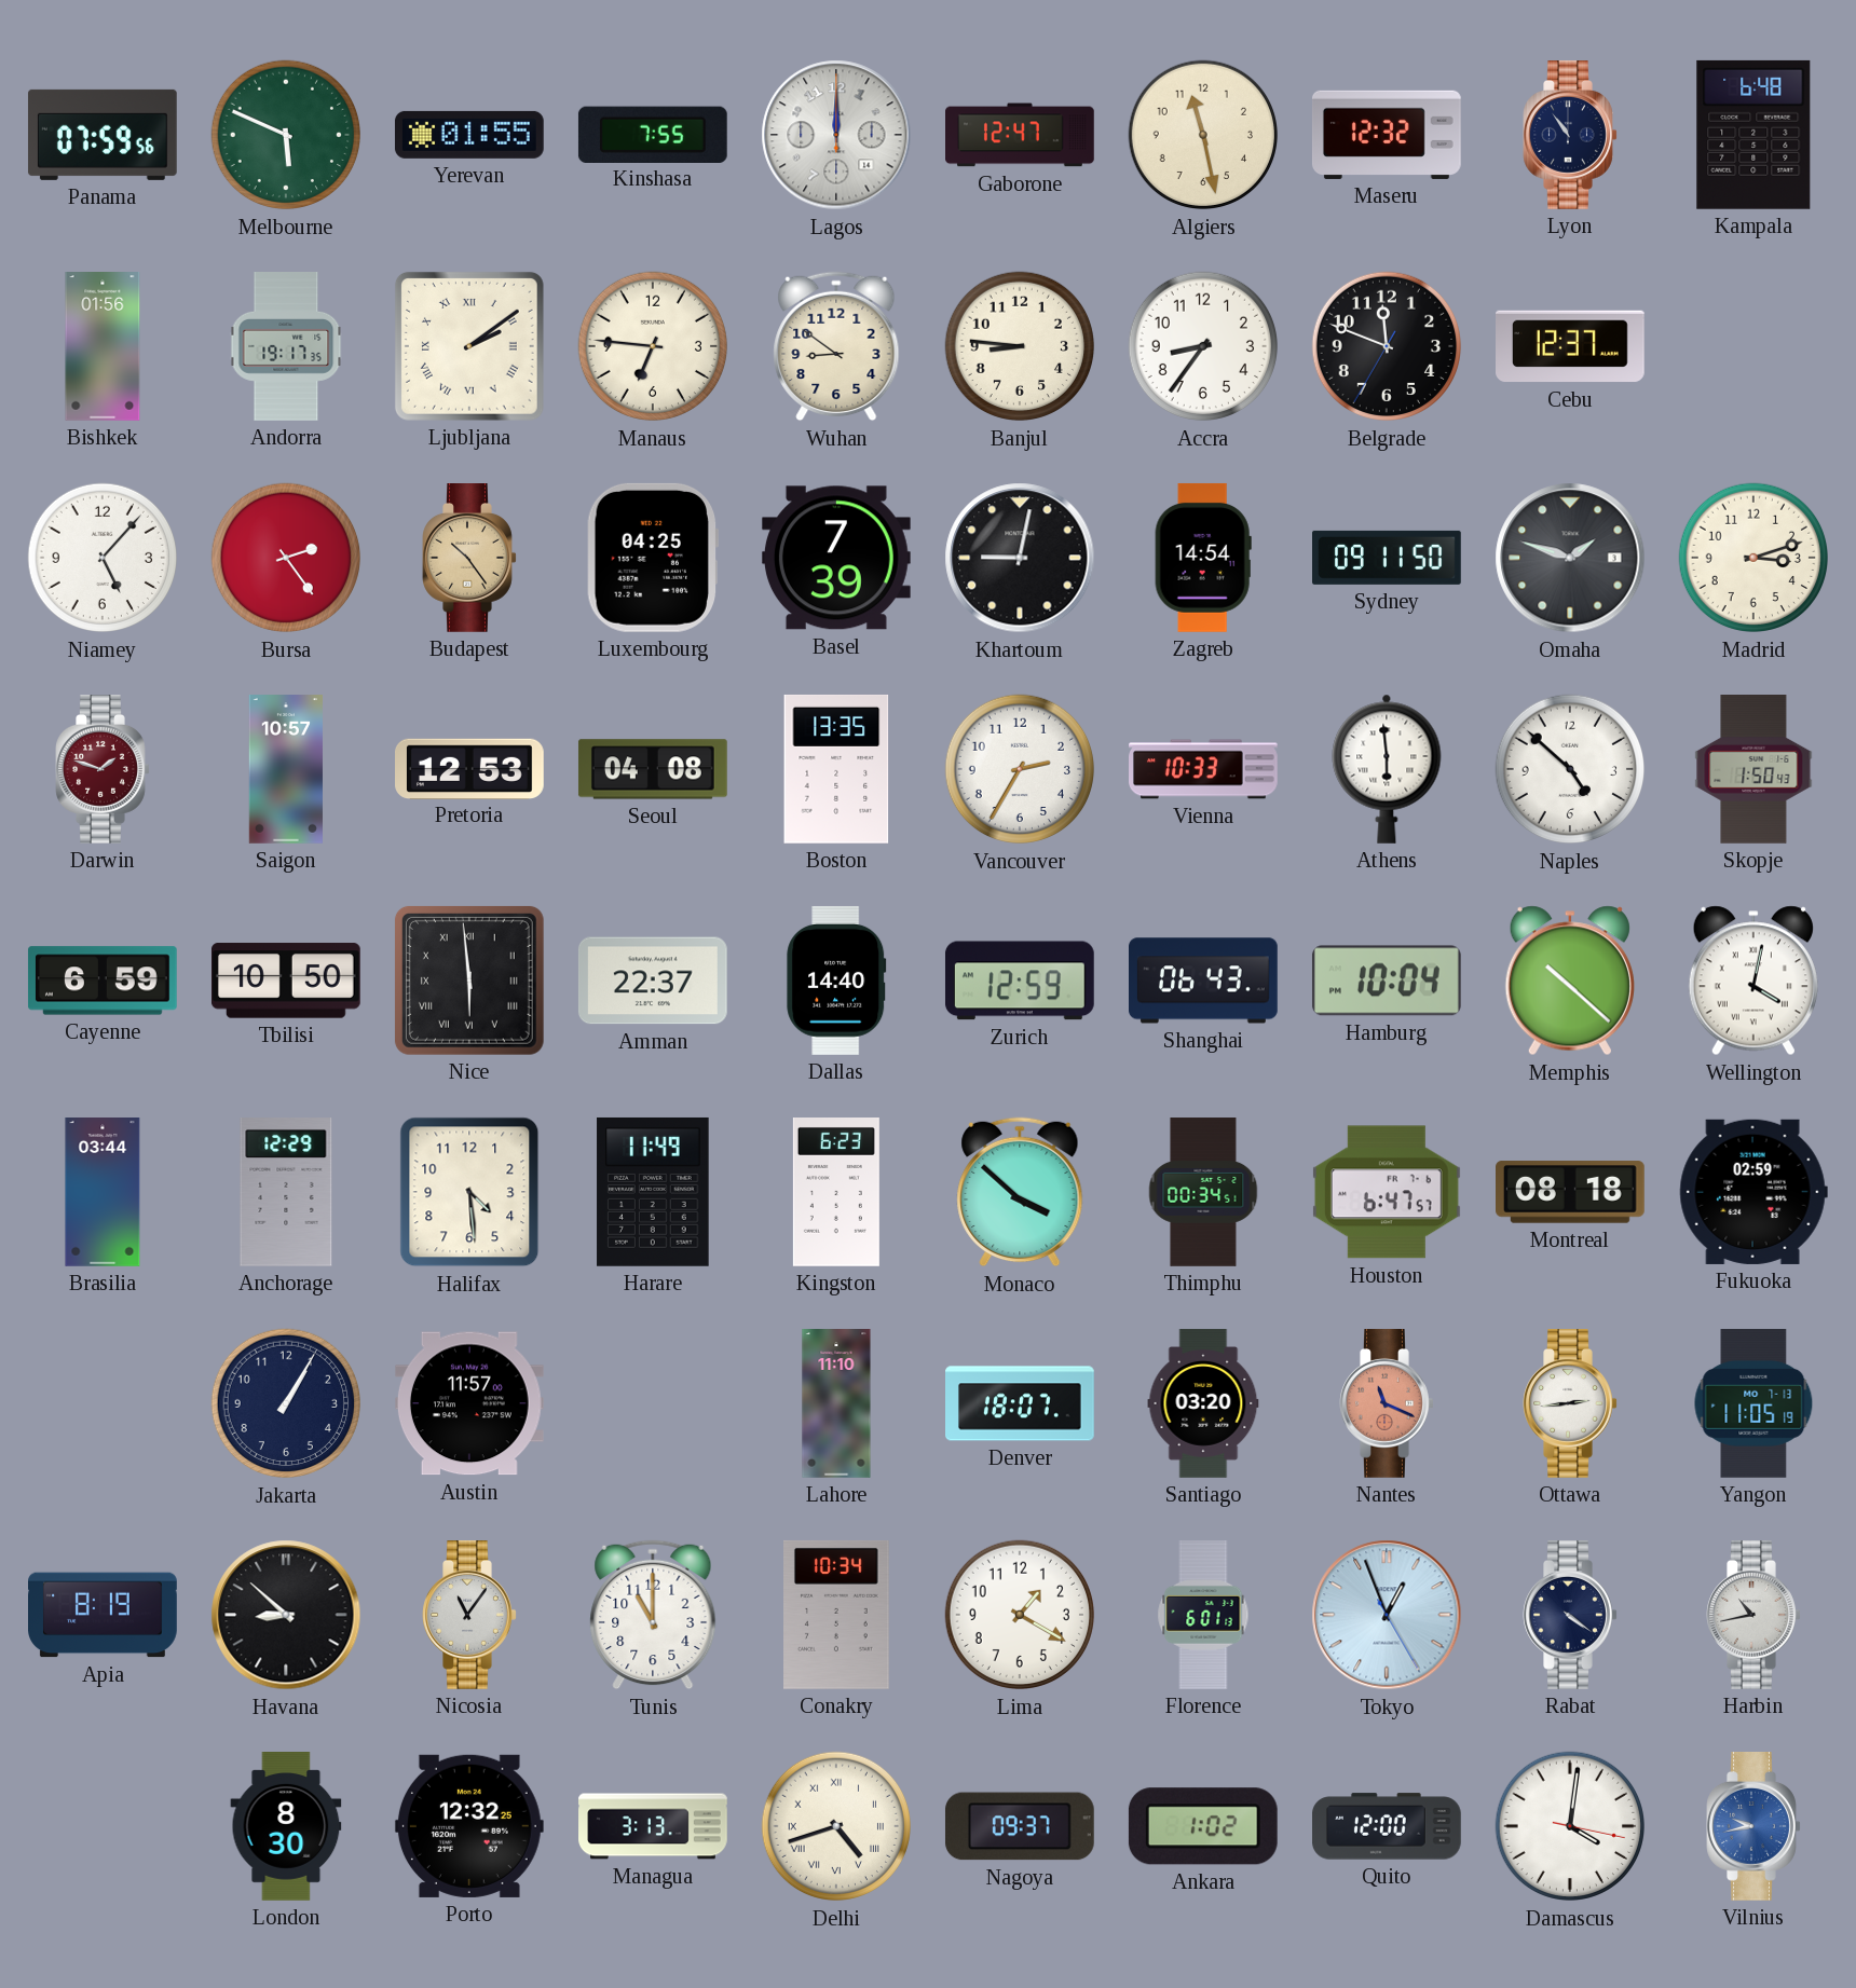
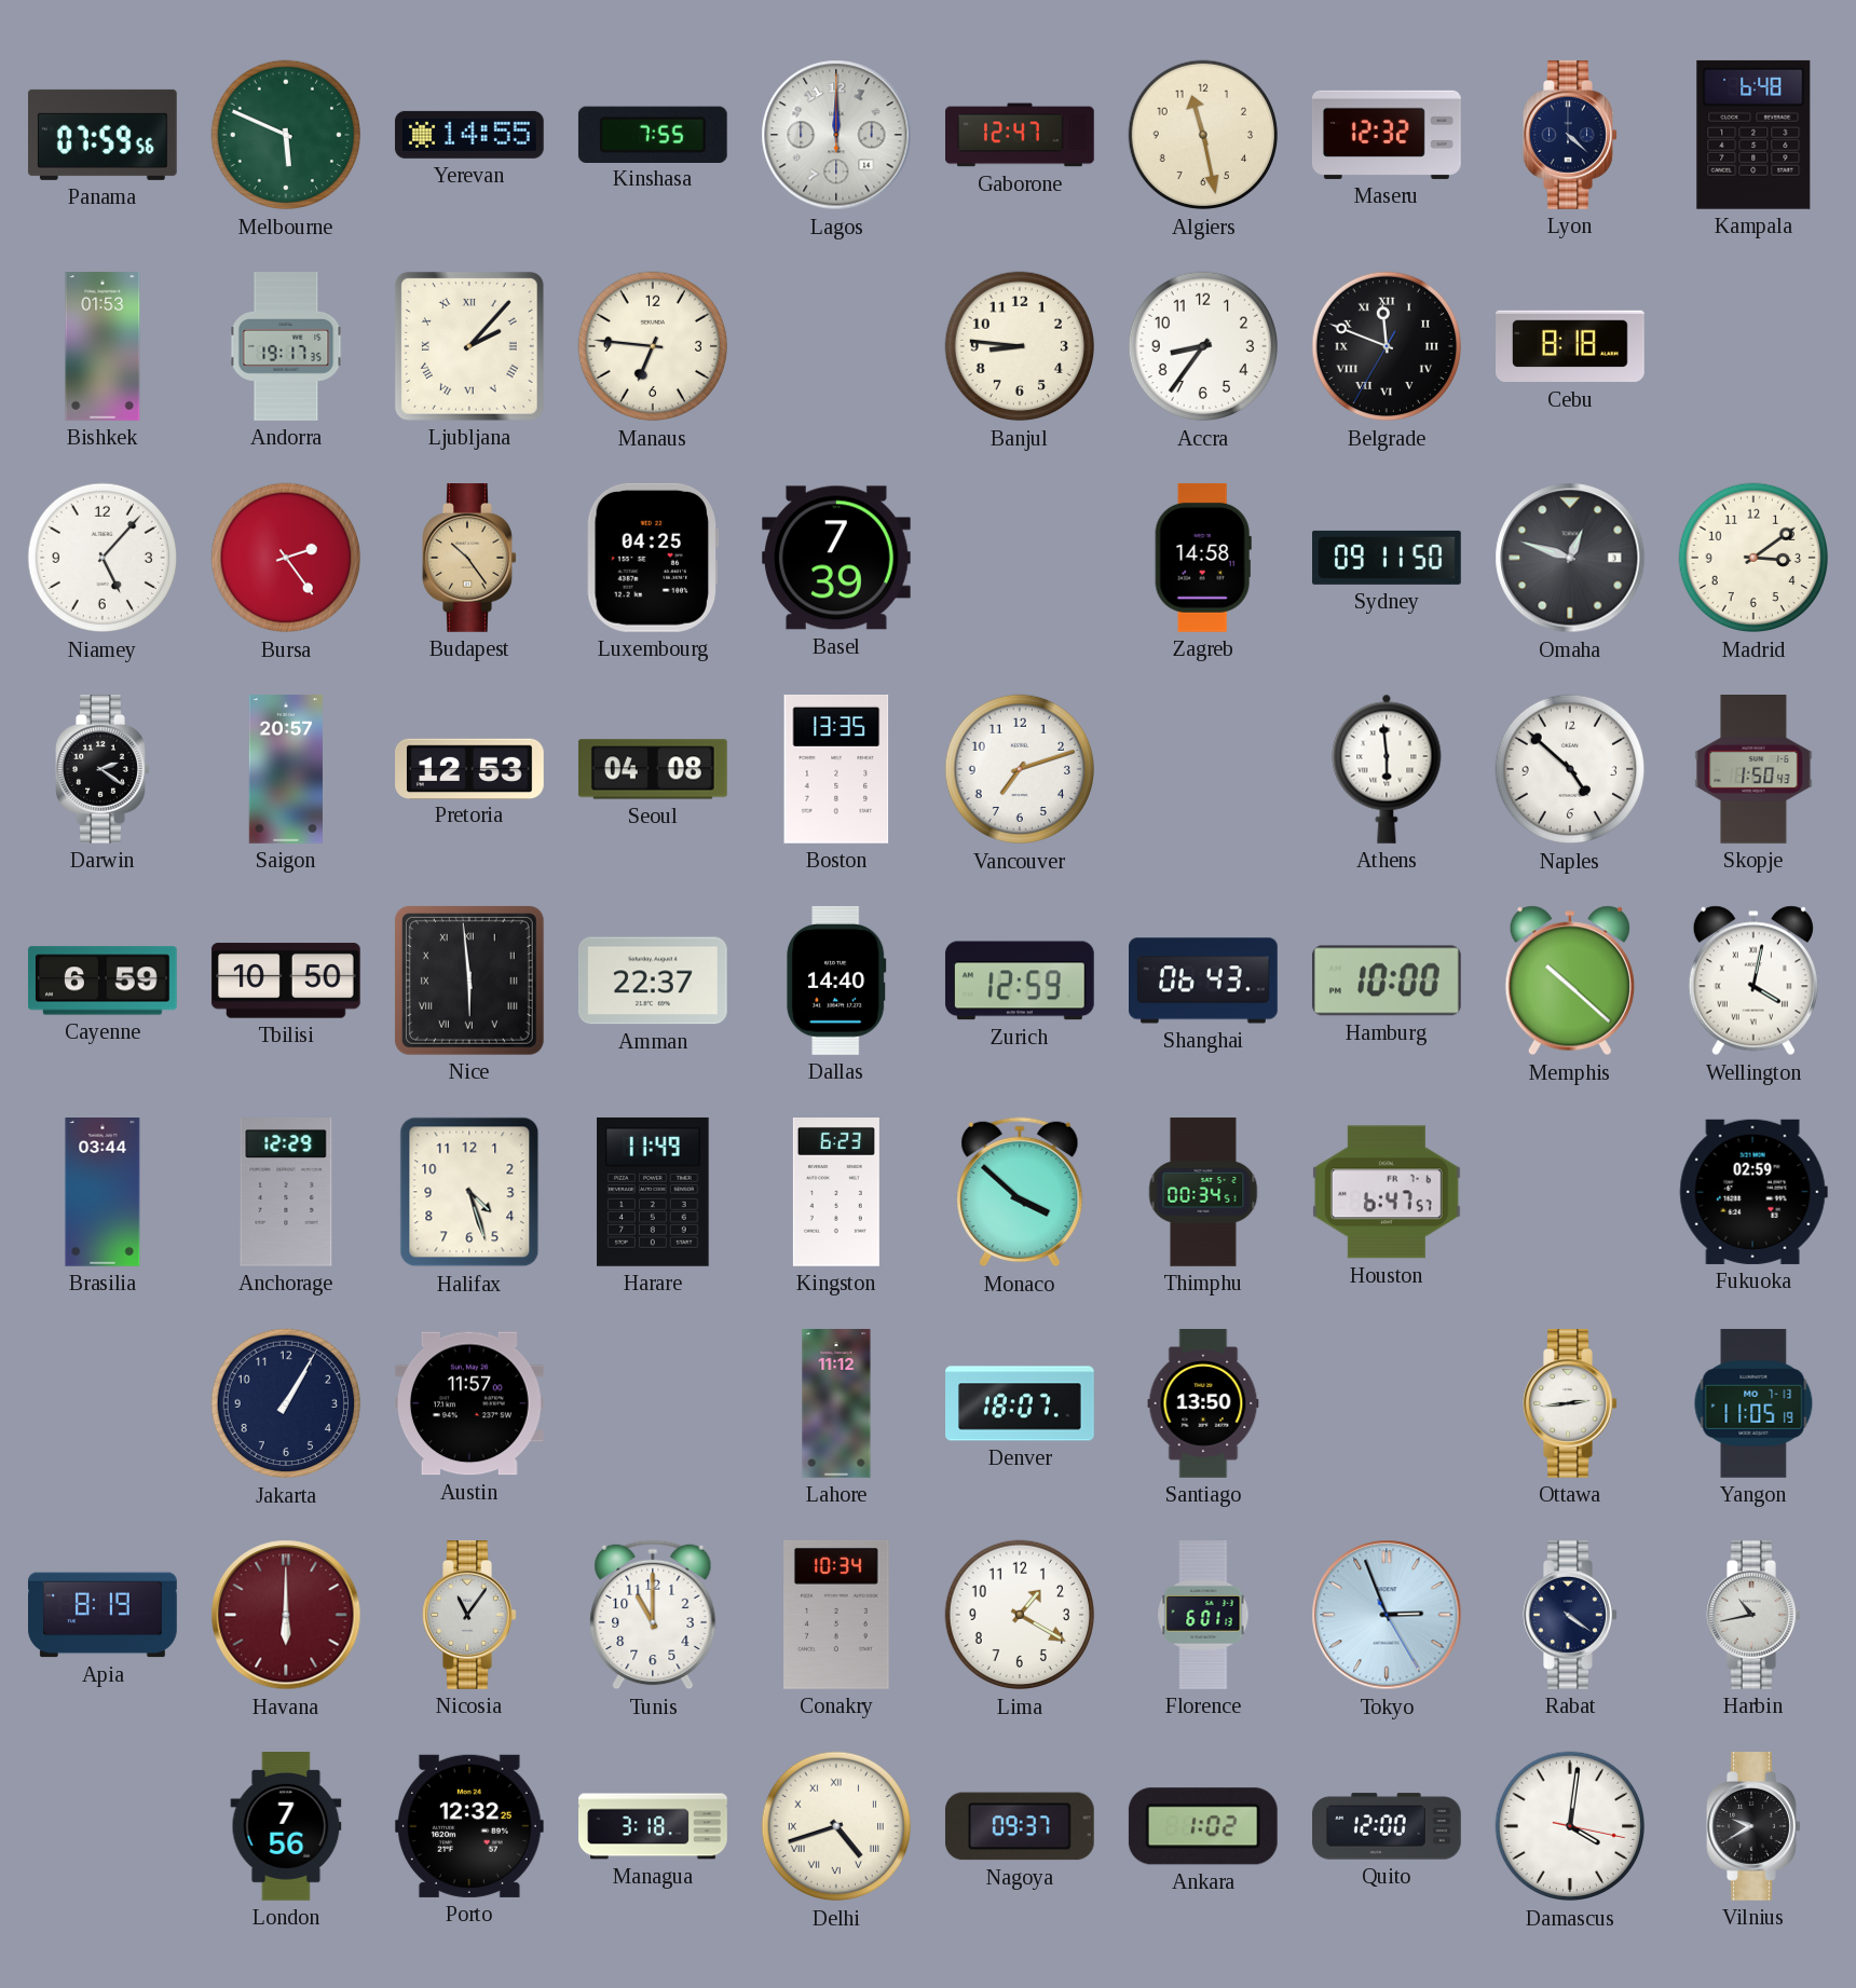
Yerevan: 01:55 -> 14:55
Lyon: 10:54 -> 4:22
Bishkek: 01:56 -> 01:53
Ljubljana: 2:09 -> 2:07
Wuhan: 8:51 -> none
Belgrade numerals: Arabic -> Roman
Cebu: 12:37 -> 8:18
Khartoum: 9:02 -> none
Zagreb: 14:54 -> 14:58
Omaha: 1:48 -> 12:48
Madrid: 3:12 -> 3:09
Darwin: 1:48 -> 2:21
Darwin dial: burgundy -> black
Saigon: 10:57 -> 20:57
Vancouver: 2:35 -> 7:12
Vienna: 10:33 -> none
Hamburg: 10:04 -> 10:00
Halifax: 4:29 -> 4:27
Montreal: 08:18 -> none
Lahore: 11:10 -> 11:12
Santiago: 03:20 -> 13:50
Nantes: 11:19 -> none
Havana: 8:52 -> 6:00
Havana dial: black -> burgundy
Tokyo: 12:56 -> 2:56
London: 8:30 -> 7:56
Managua: 3:13 -> 3:18
Vilnius: 9:43 -> 9:40
Vilnius dial: blue -> black
